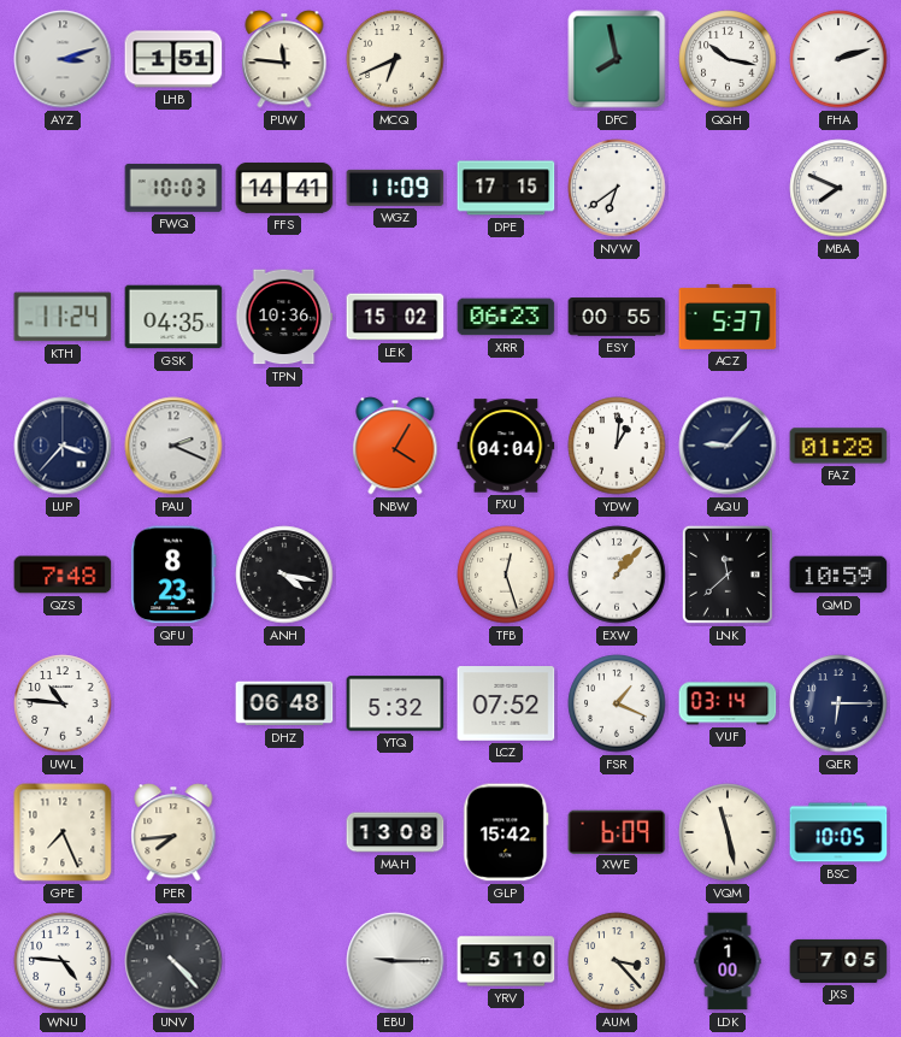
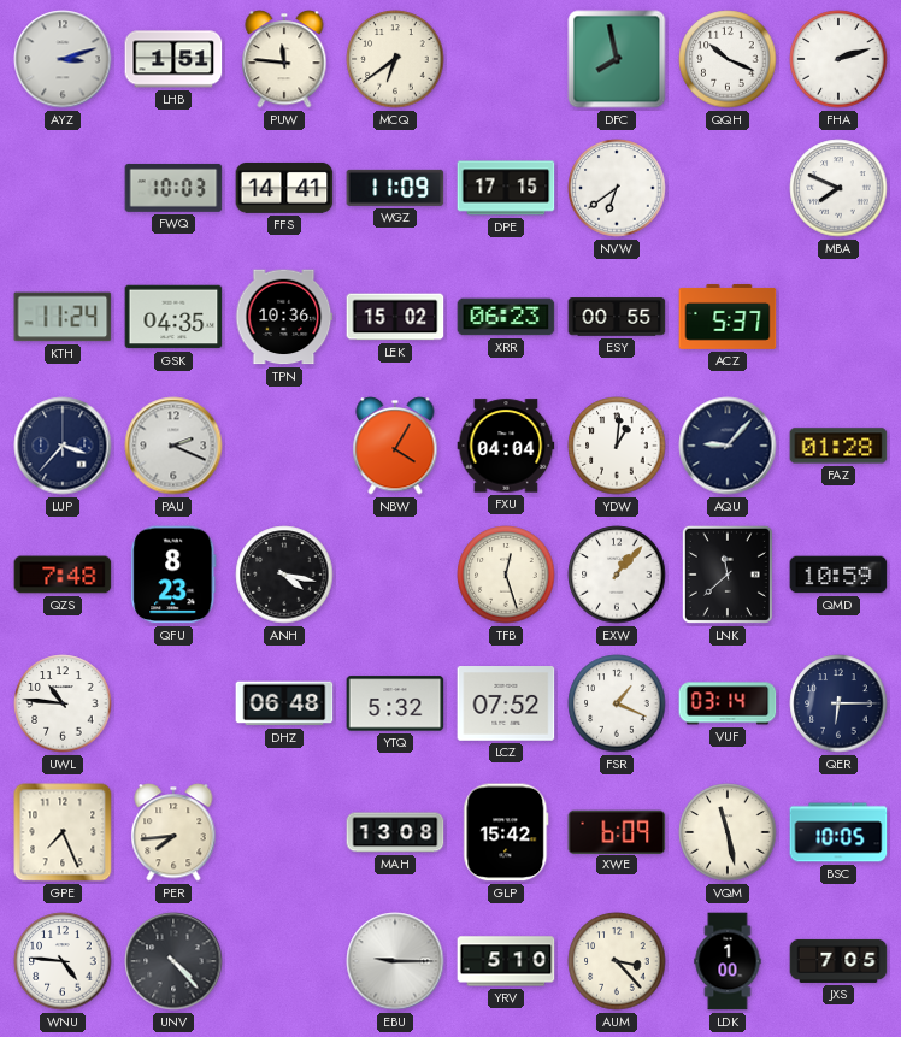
MCQ: 6:41 -> 6:39
QQH: 10:17 -> 10:19
